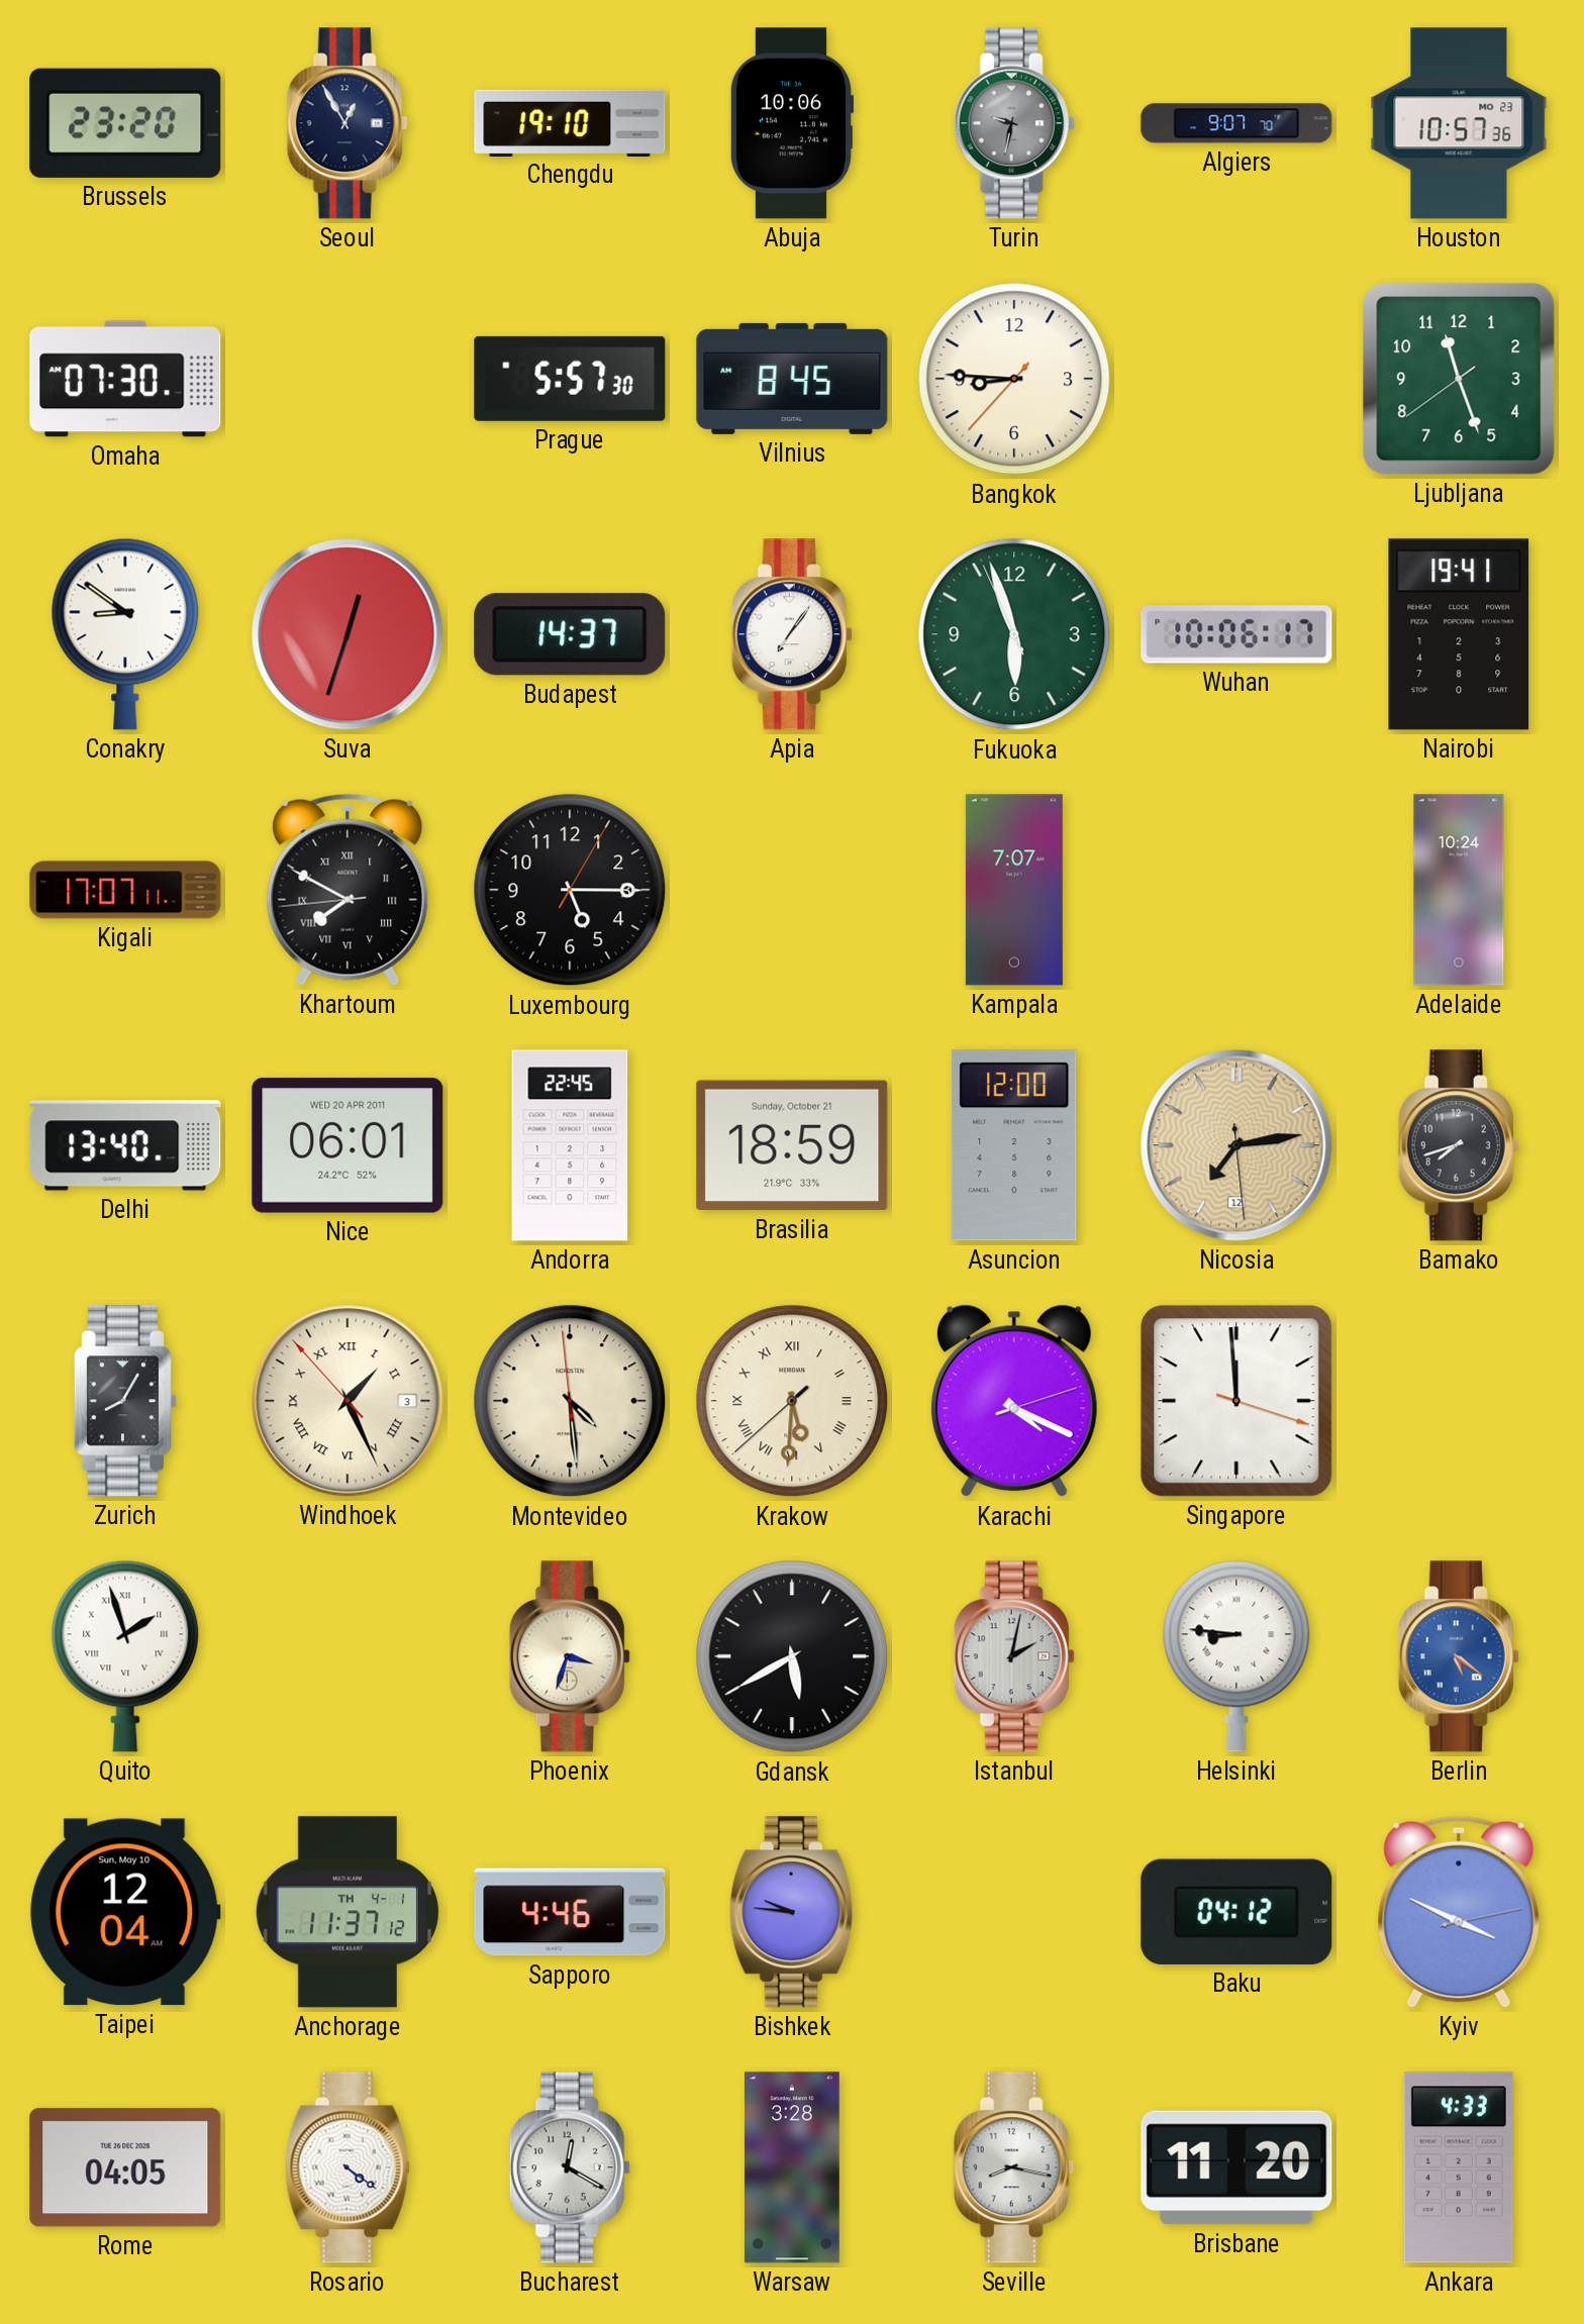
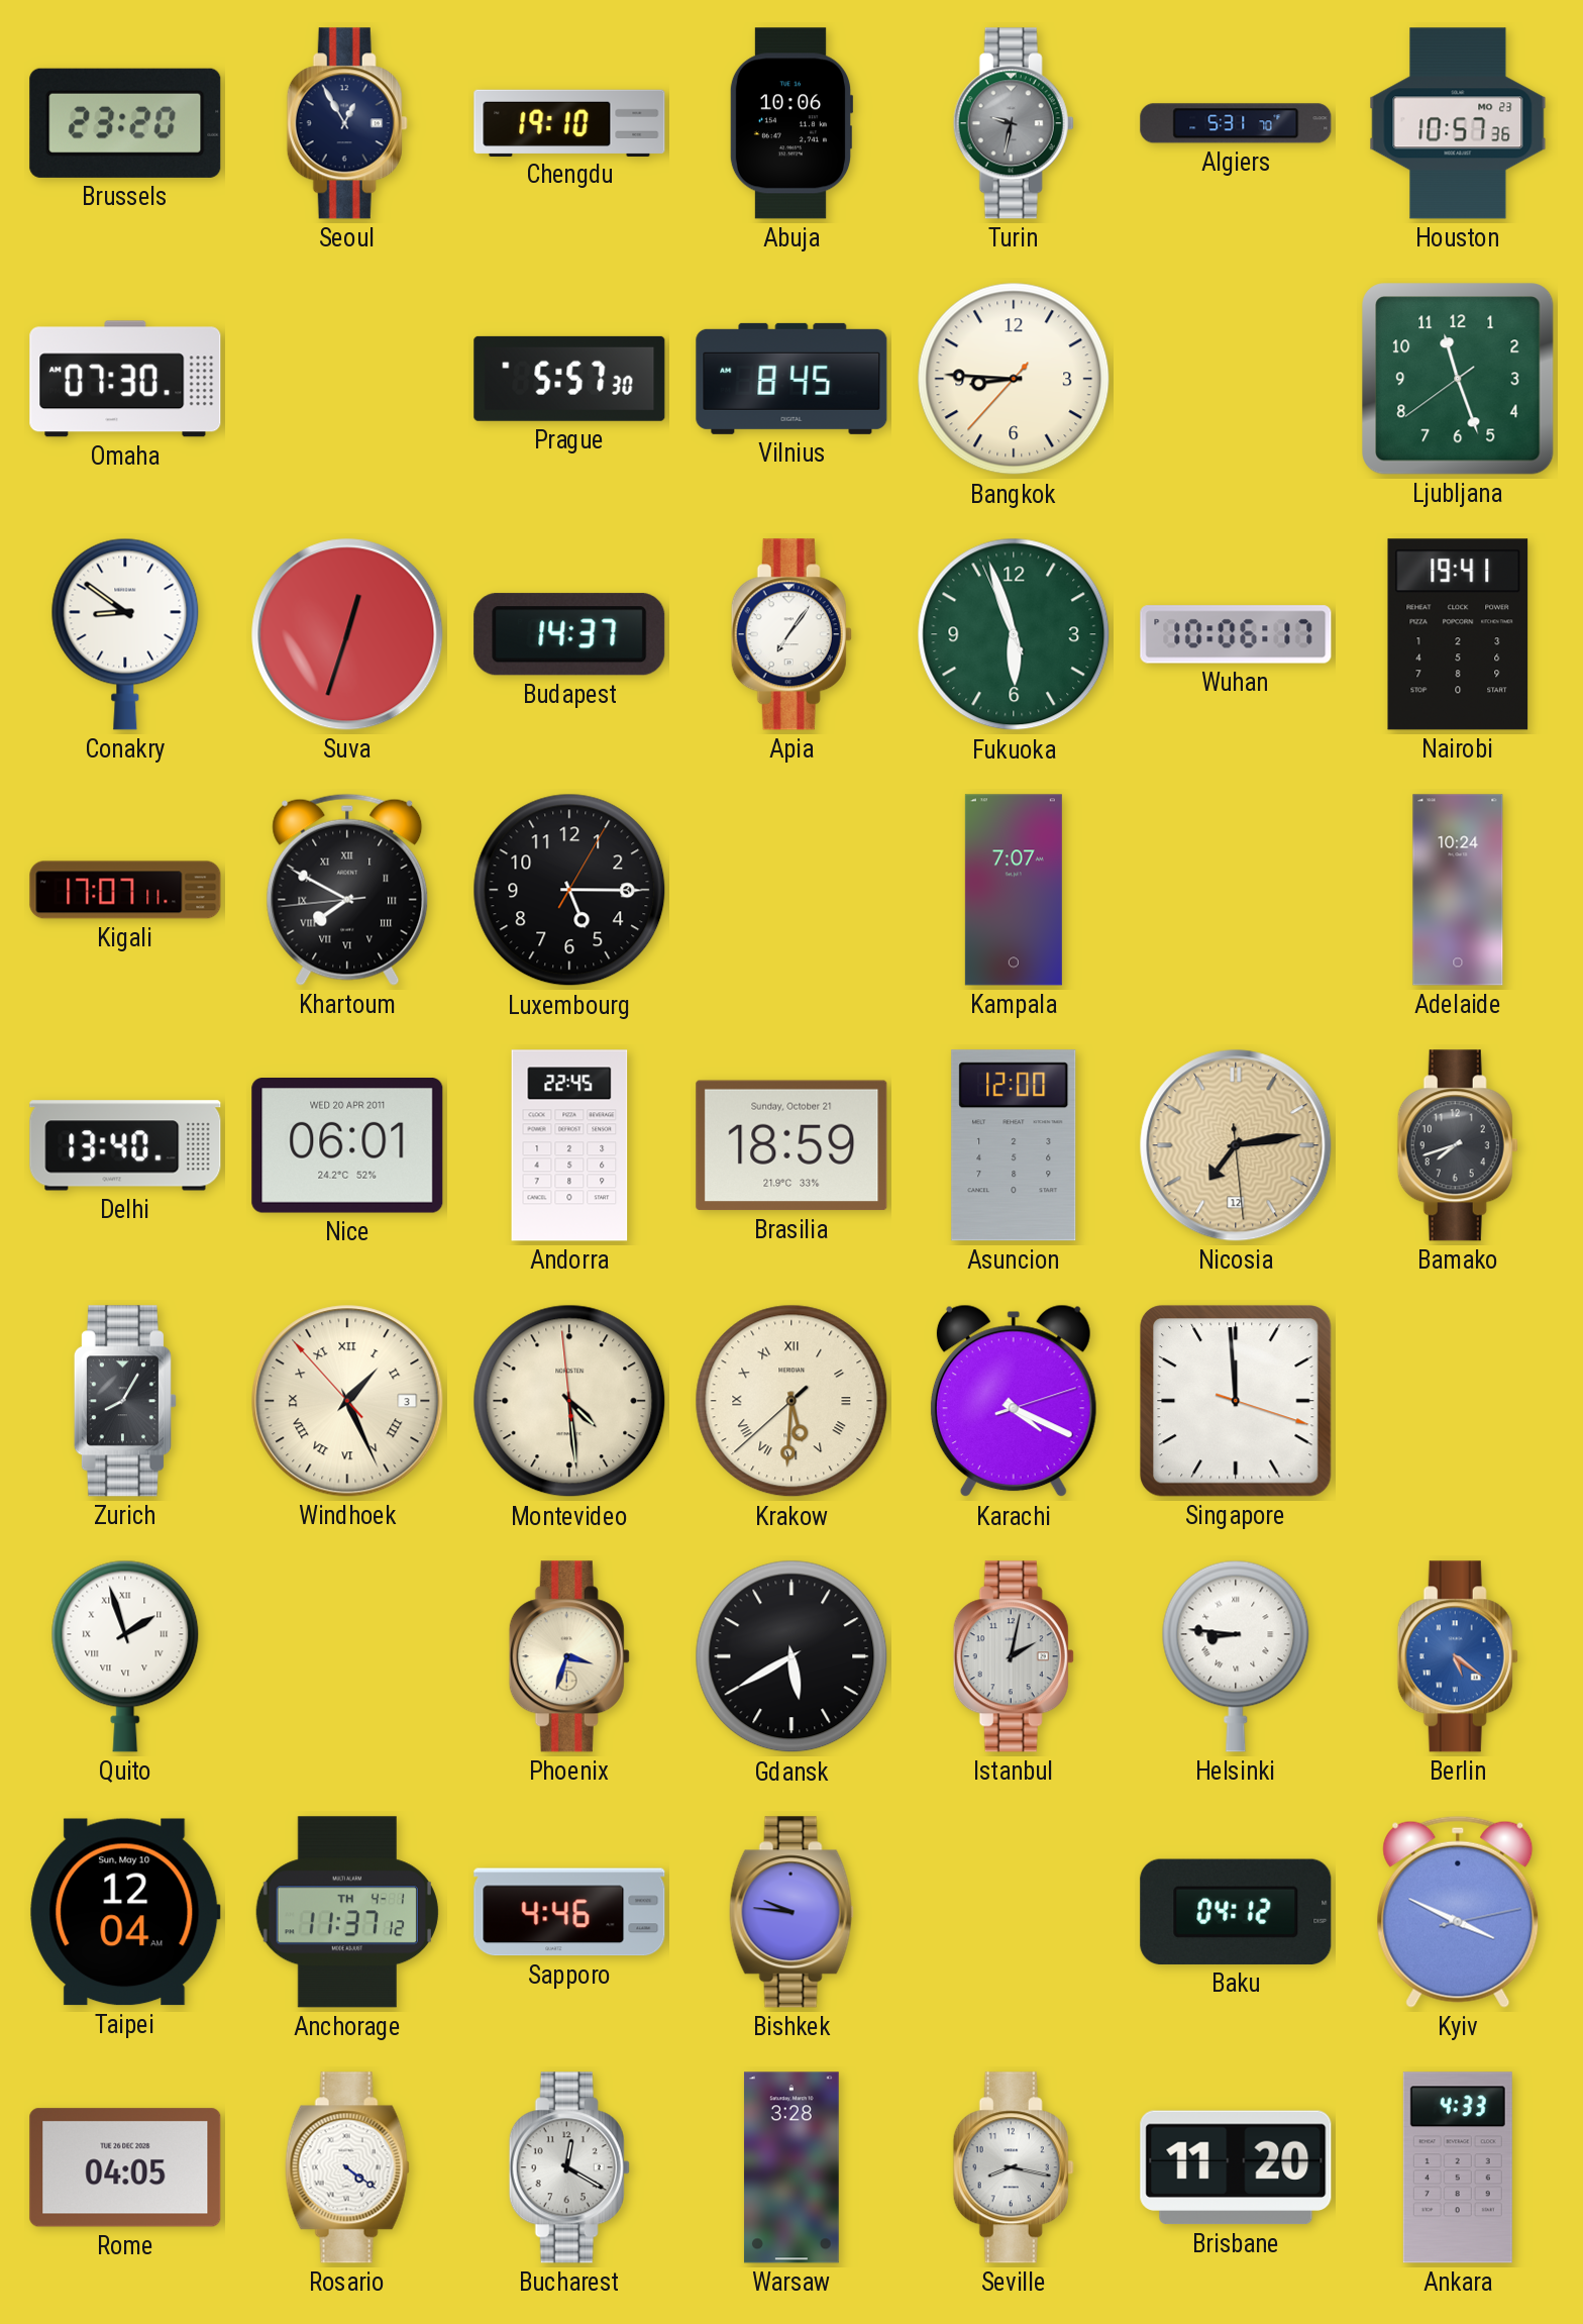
Algiers: 9:07 -> 5:31
